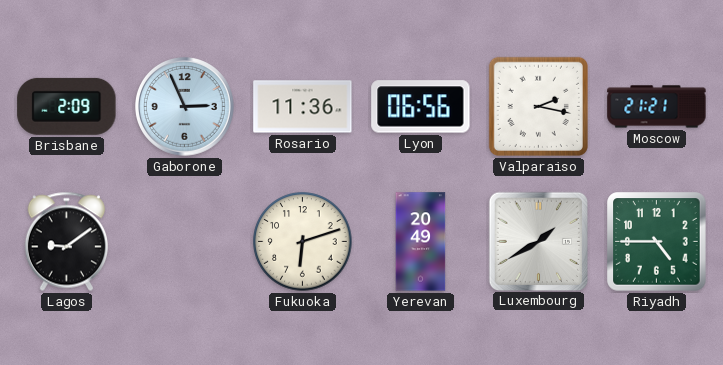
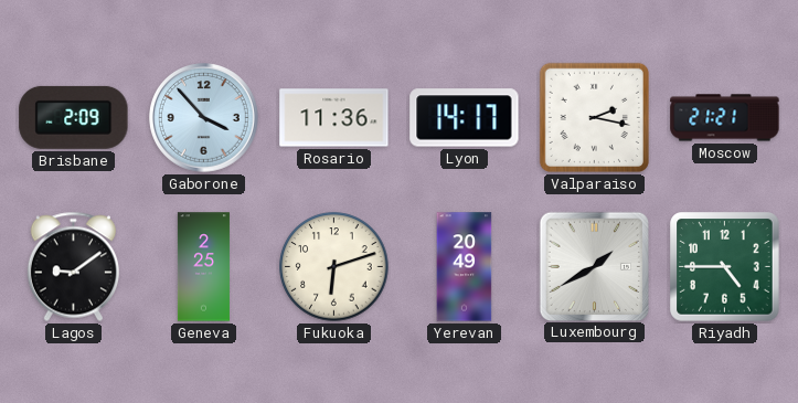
Gaborone: 2:56 -> 3:53
Lyon: 06:56 -> 14:17
Geneva: none -> 2:25
